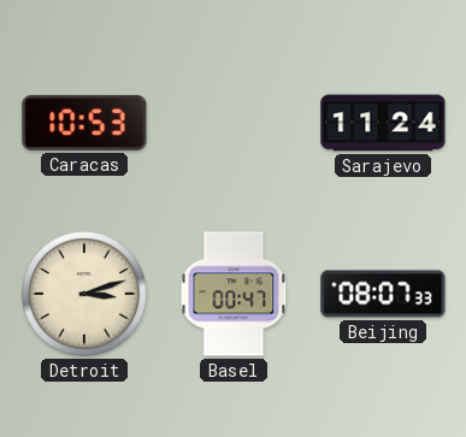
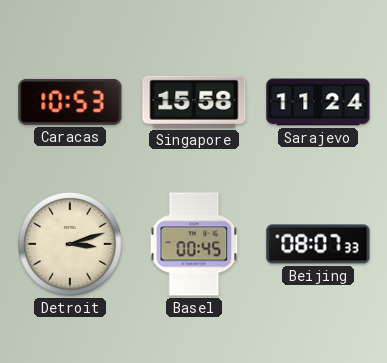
Singapore: none -> 15:58
Basel: 00:47 -> 00:45
